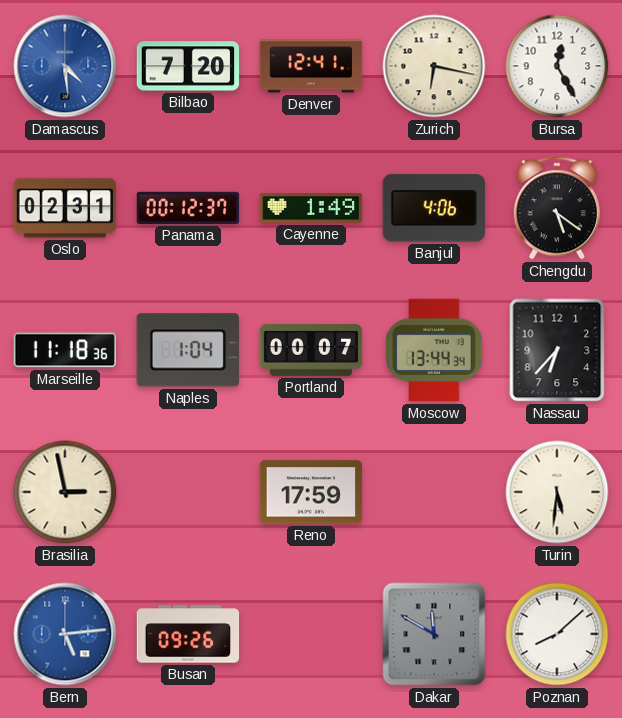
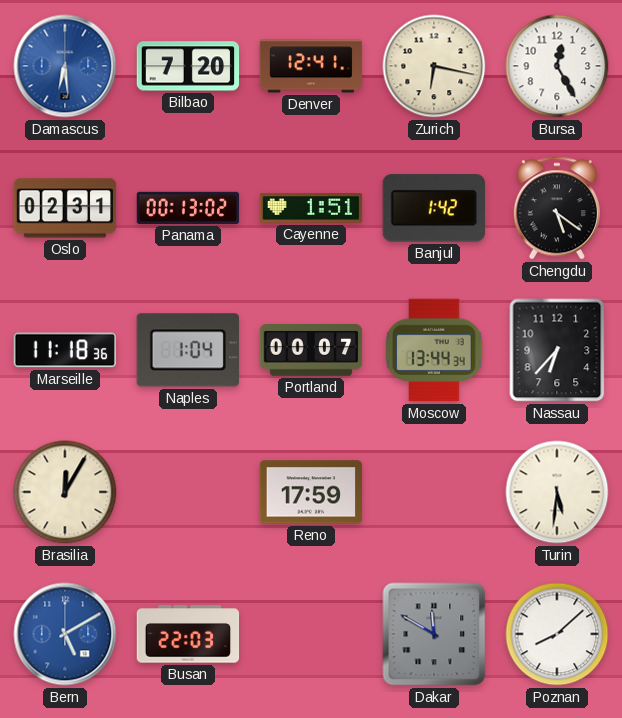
Damascus: 4:29 -> 6:29
Panama: 00:12 -> 00:13
Cayenne: 1:49 -> 1:51
Banjul: 4:06 -> 1:42
Brasilia: 2:58 -> 12:05
Bern: 5:14 -> 5:10
Busan: 09:26 -> 22:03
